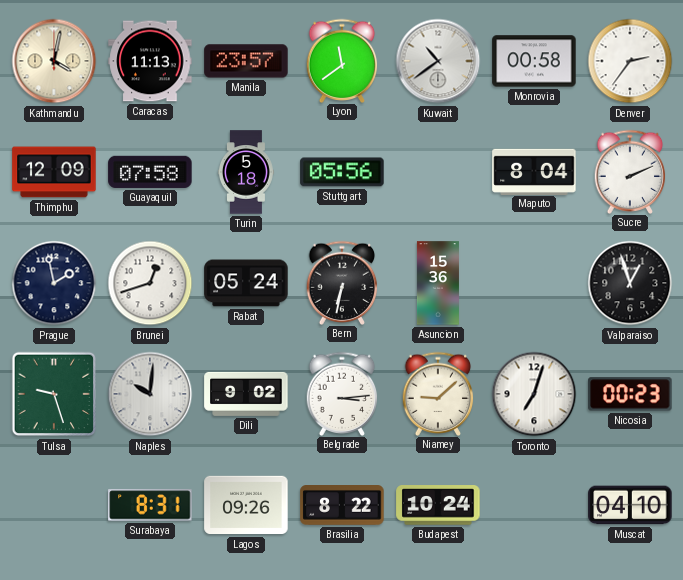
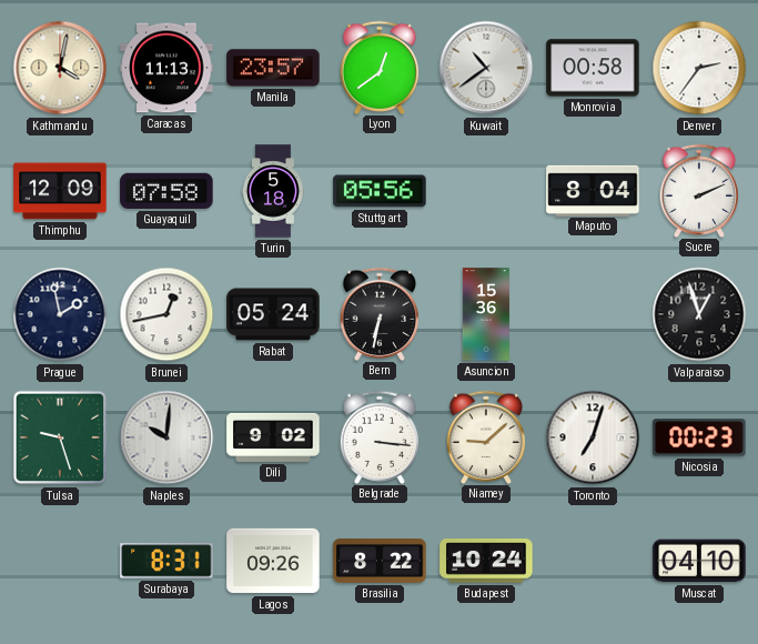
Lyon: 11:39 -> 12:39
Brunei: 12:42 -> 12:43
Belgrade: 3:14 -> 3:16
